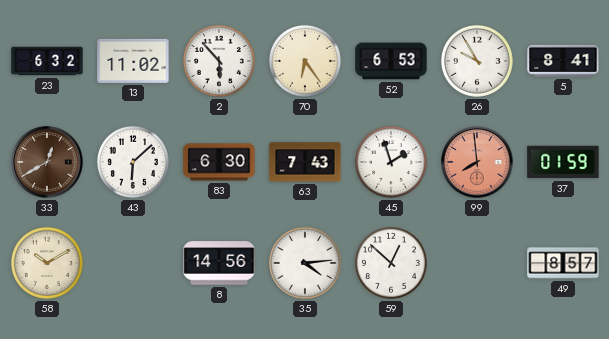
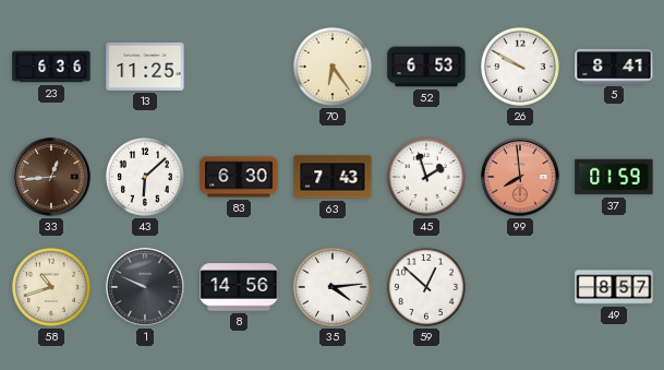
23: 6:32 -> 6:36
13: 11:02 -> 11:25
2: 5:53 -> none
26: 9:55 -> 9:50
33: 12:40 -> 12:44
58: 10:10 -> 10:42
1: none -> 9:49
